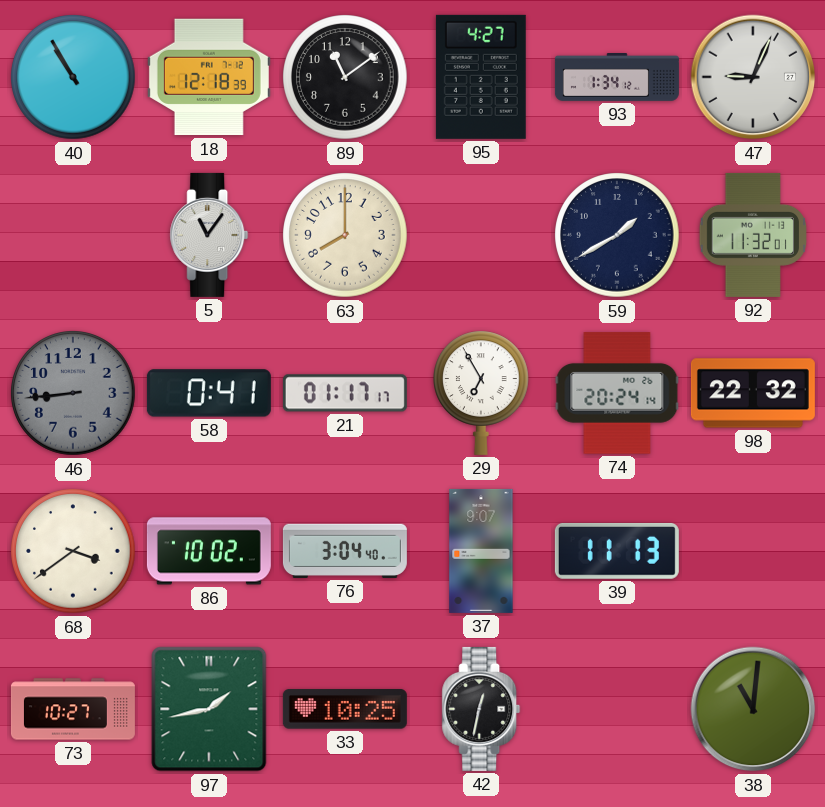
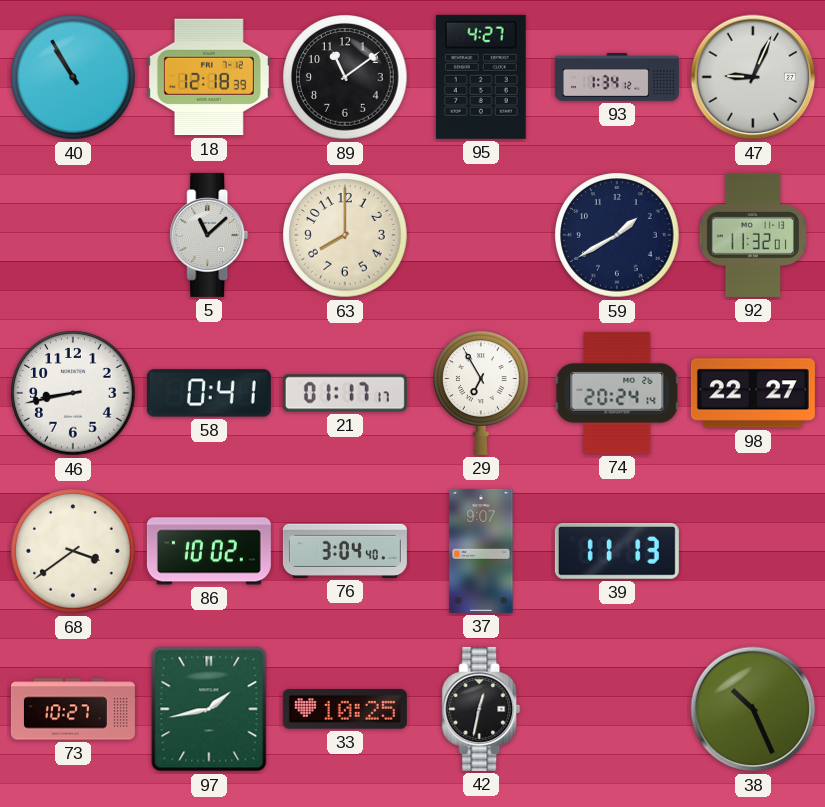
5: 11:06 -> 11:08
46: 8:44 -> 8:43
46 dial: grey -> white
98: 22:32 -> 22:27
38: 11:01 -> 10:26
